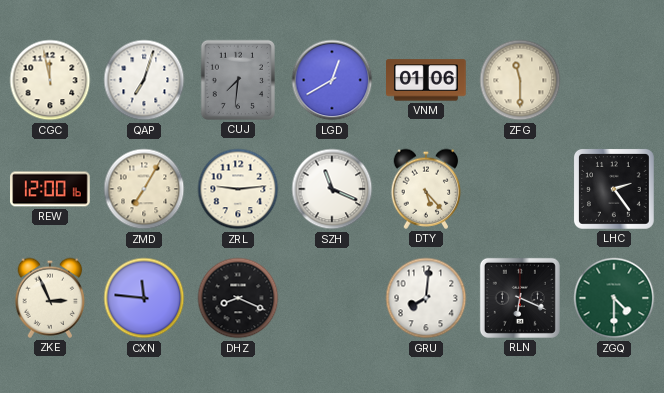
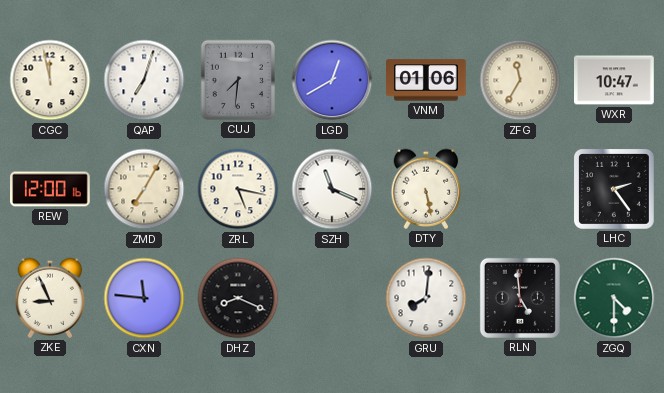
ZFG: 11:30 -> 11:35
WXR: none -> 10:47
ZRL: 9:14 -> 5:17
DTY: 5:23 -> 5:28
ZKE: 2:56 -> 8:56
RLN: 6:19 -> 4:59
